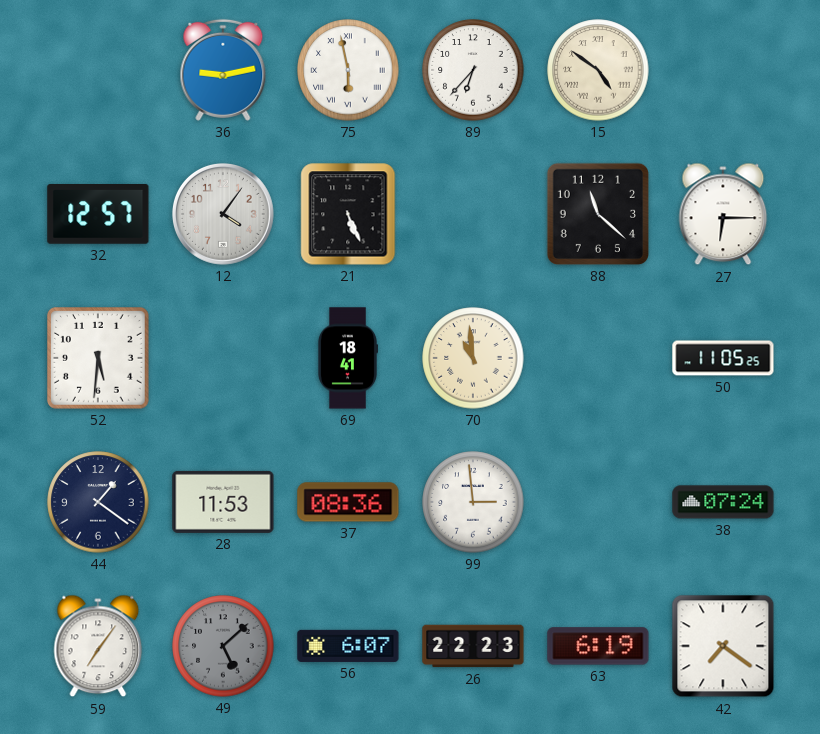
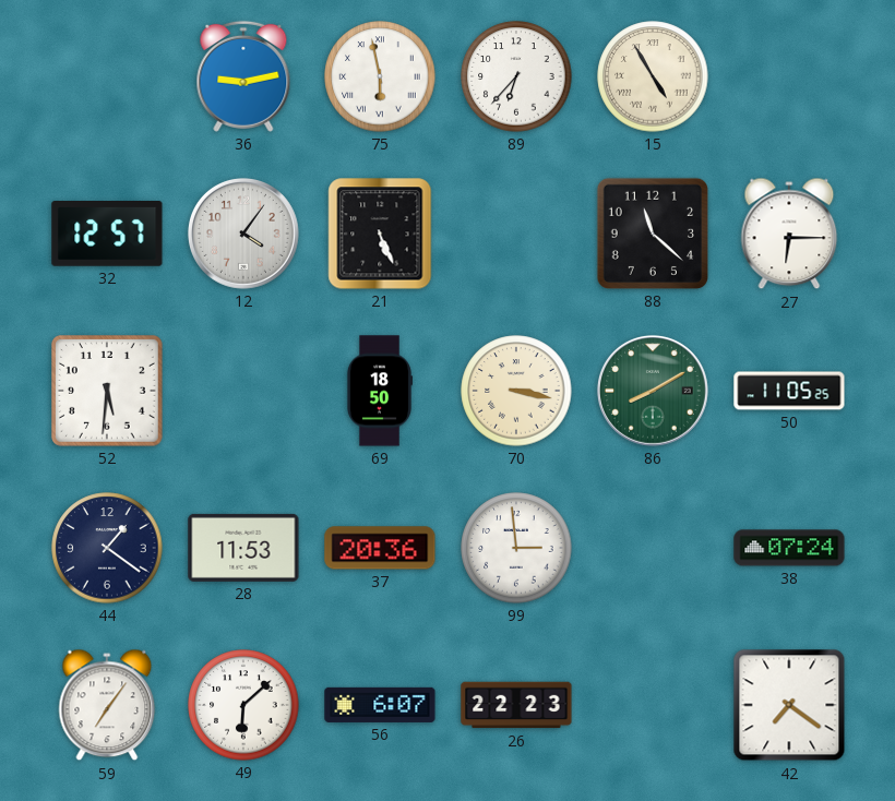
15: 4:51 -> 4:55
69: 18:41 -> 18:50
70: 10:59 -> 3:17
86: none -> 8:10
37: 08:36 -> 20:36
49: 5:08 -> 6:08
49 dial: grey -> white
63: 6:19 -> none
